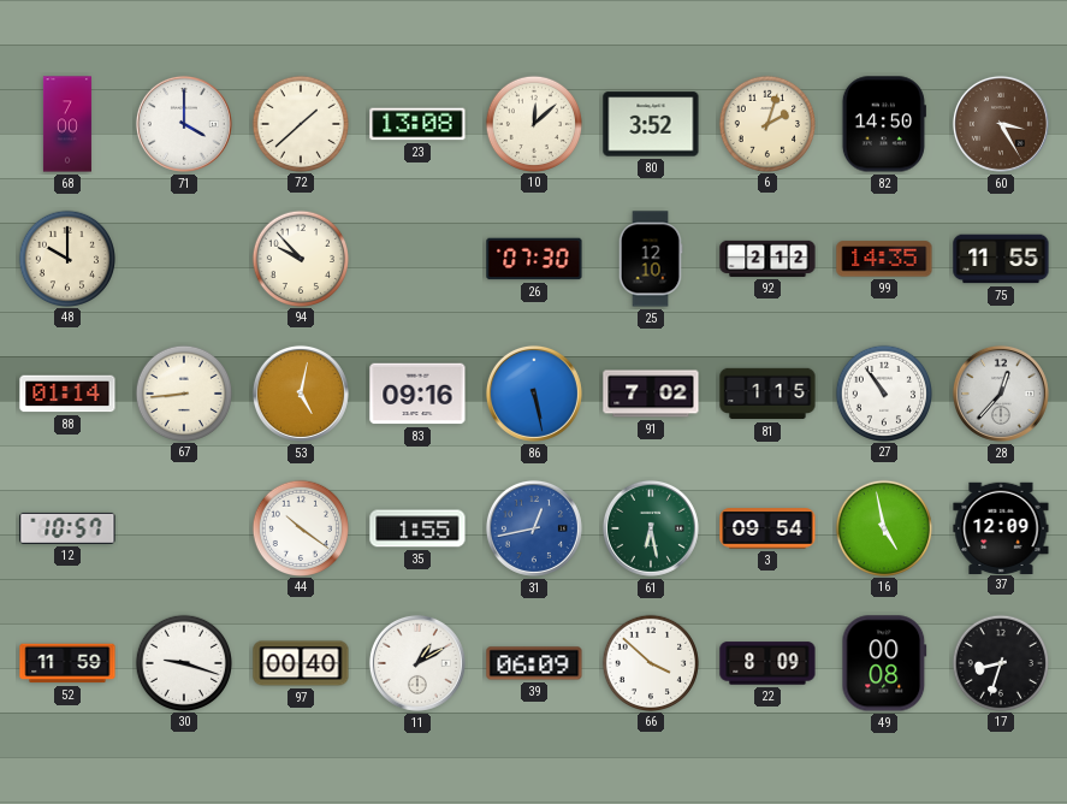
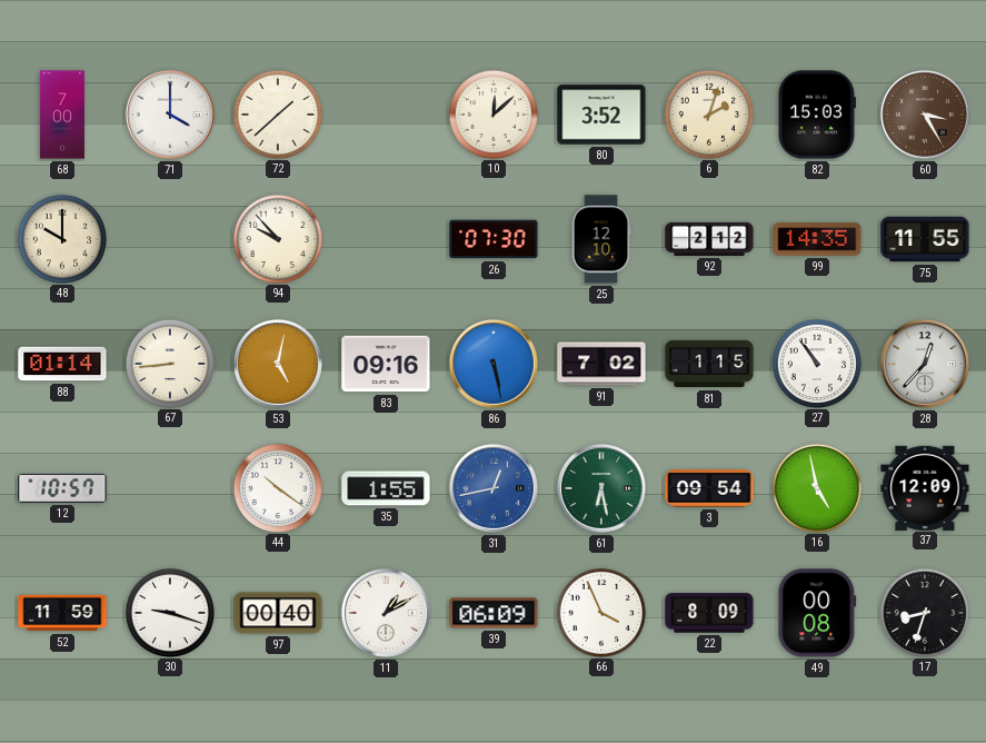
23: 13:08 -> none
82: 14:50 -> 15:03
66: 3:52 -> 3:56
